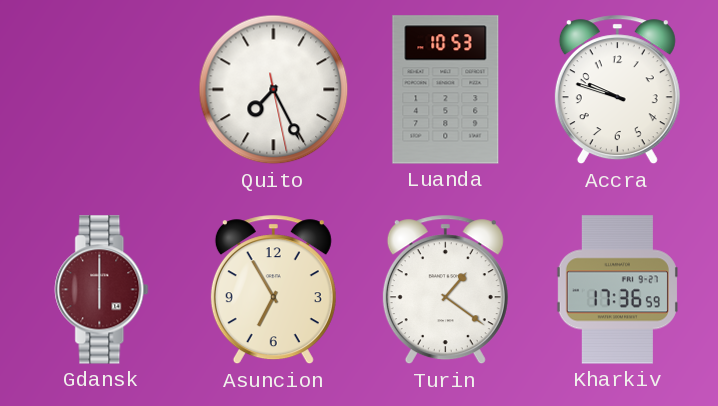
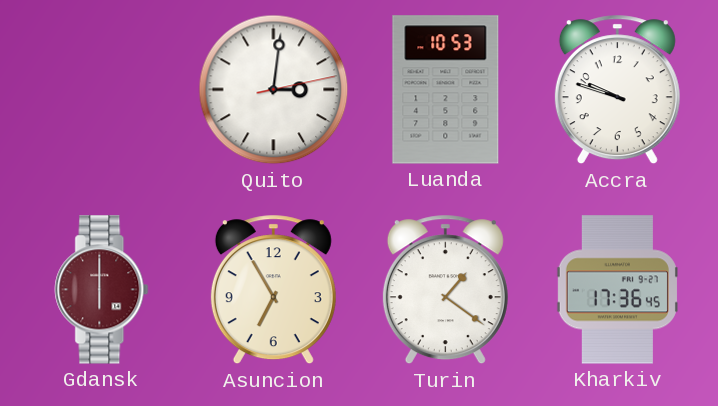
Quito: 7:25 -> 3:01
Kharkiv: 17:36:59 -> 17:36:45
